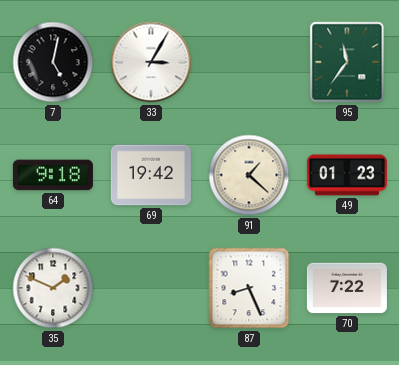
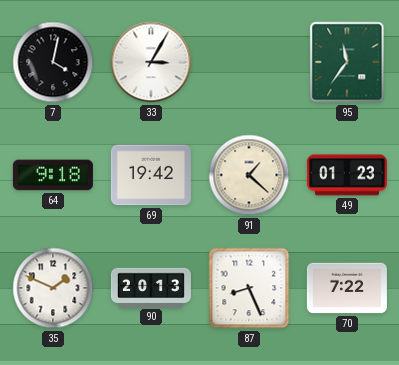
7: 5:02 -> 4:02
90: none -> 20:13
